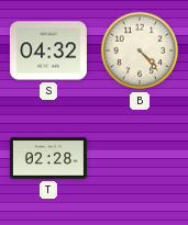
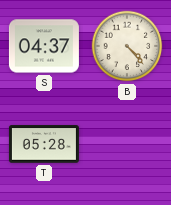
S: 04:32 -> 04:37
T: 02:28 -> 05:28
